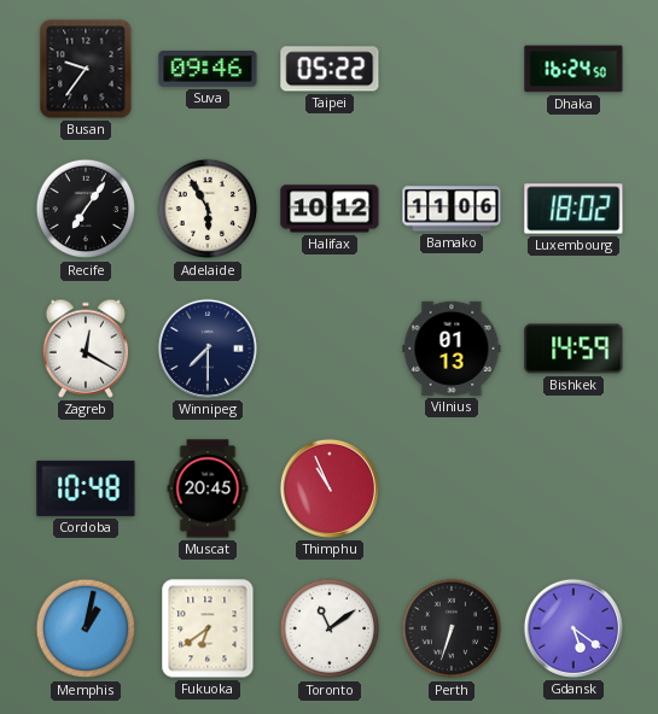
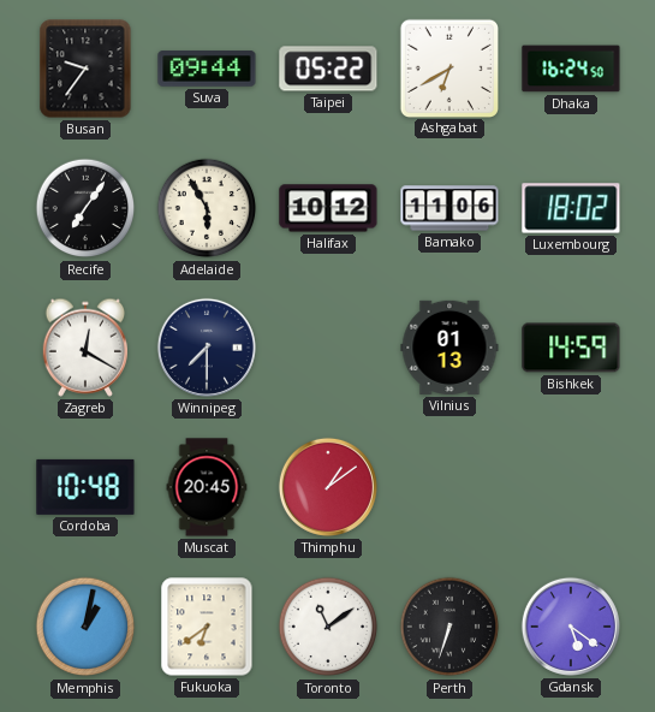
Suva: 09:46 -> 09:44
Ashgabat: none -> 6:40
Thimphu: 10:56 -> 1:09
